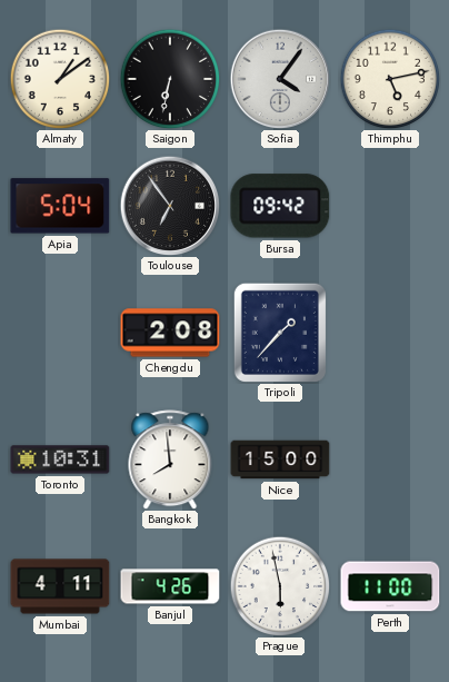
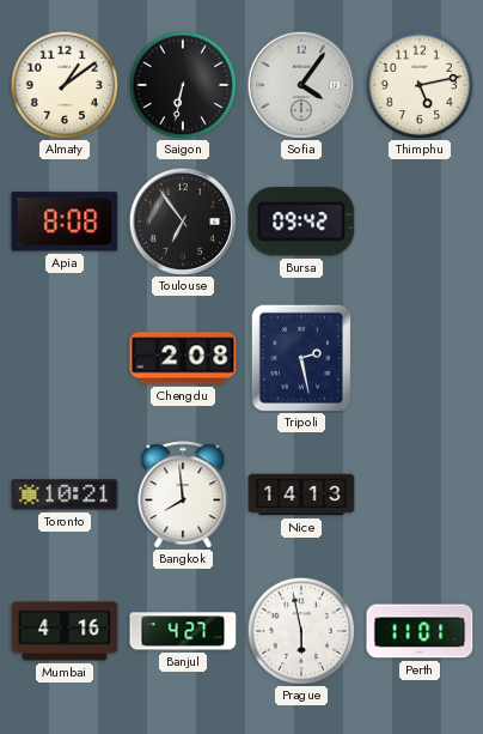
Apia: 5:04 -> 8:08
Tripoli: 1:37 -> 2:28
Toronto: 10:31 -> 10:21
Nice: 15:00 -> 14:13
Mumbai: 4:11 -> 4:16
Banjul: 4:26 -> 4:27
Perth: 11:00 -> 11:01
